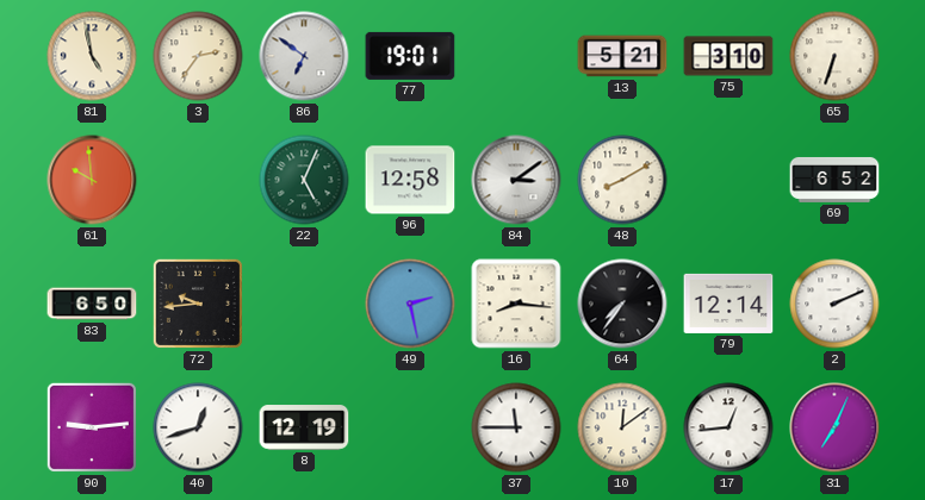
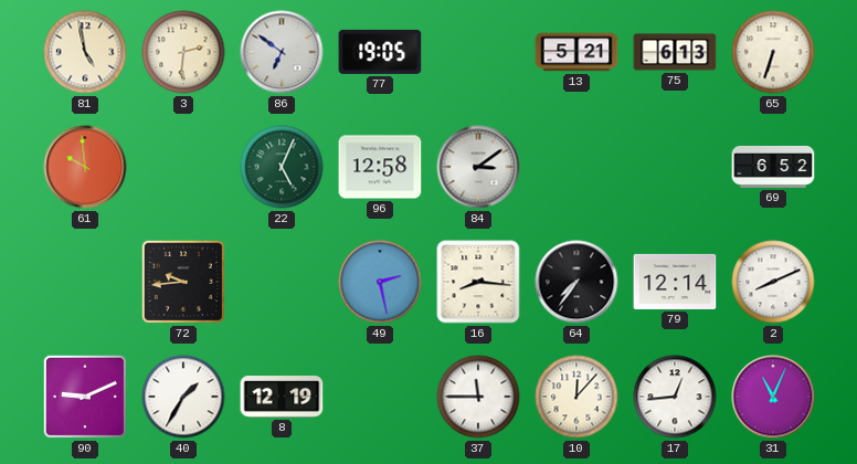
3: 2:36 -> 2:31
77: 19:01 -> 19:05
75: 3:10 -> 6:13
48: 8:10 -> none
83: 6:50 -> none
2: 2:11 -> 8:11
90: 9:14 -> 9:11
40: 12:42 -> 1:35
10: 12:09 -> 12:07
31: 7:04 -> 11:04
